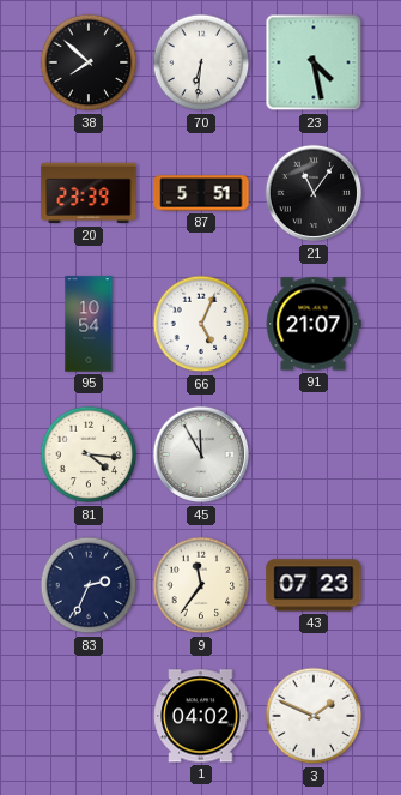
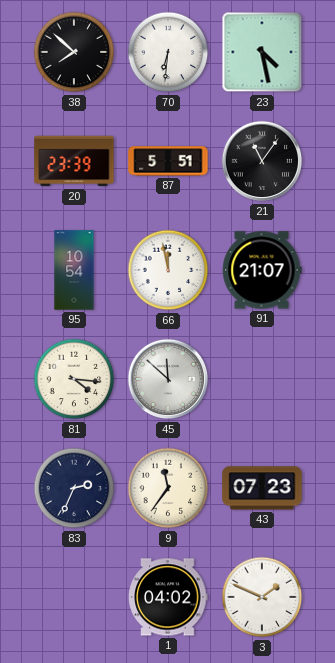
66: 5:04 -> 11:58
45: 11:55 -> 11:52
